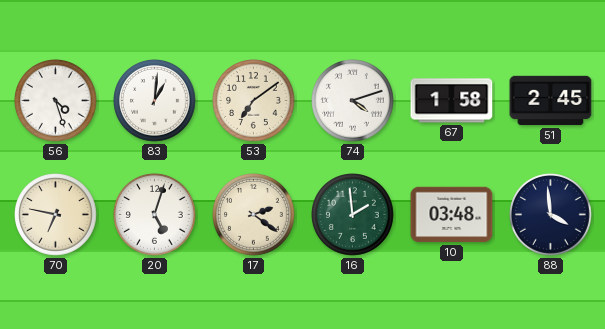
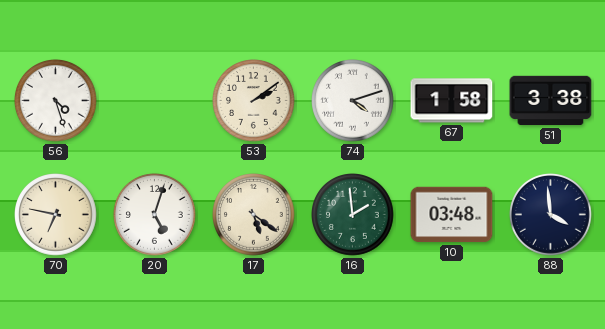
83: 1:01 -> none
53: 7:09 -> 2:09
51: 2:45 -> 3:38
17: 2:21 -> 5:21
